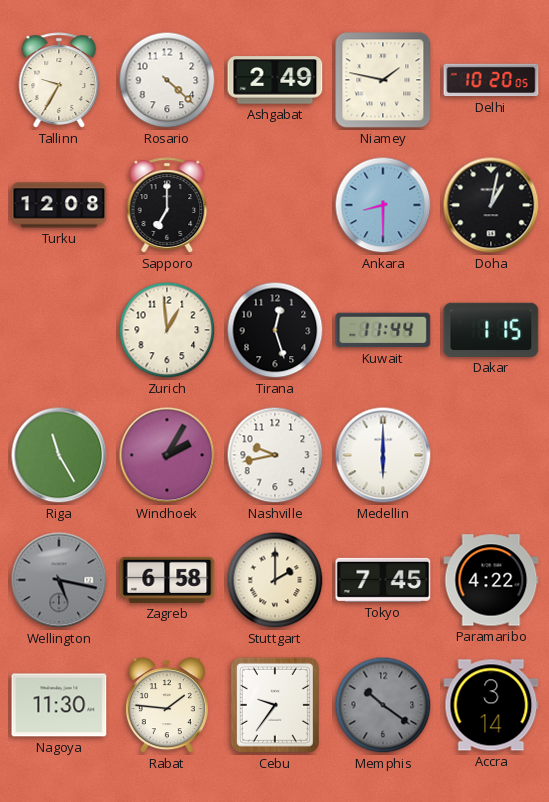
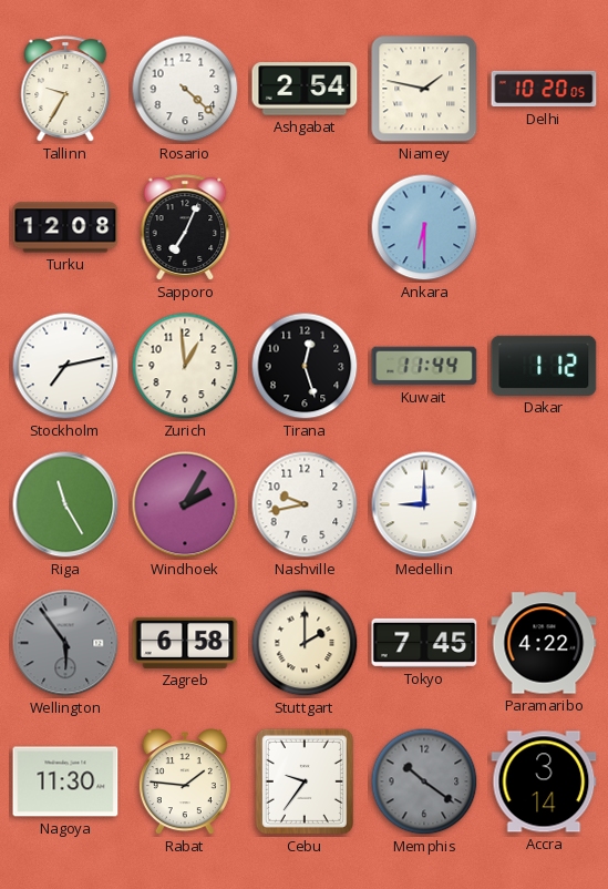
Ashgabat: 2:49 -> 2:54
Sapporo: 7:00 -> 7:04
Ankara: 8:30 -> 6:30
Doha: 1:02 -> none
Stockholm: none -> 7:13
Dakar: 1:15 -> 1:12
Medellin: 6:00 -> 9:00
Wellington: 5:17 -> 5:54
